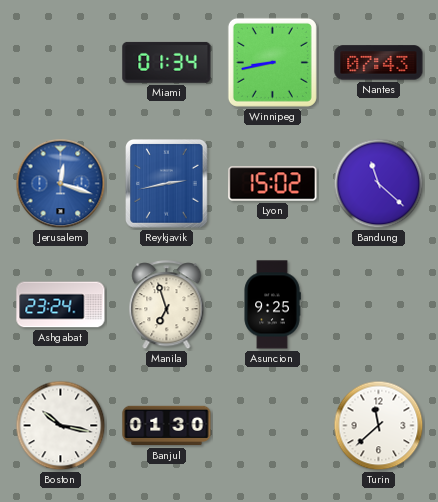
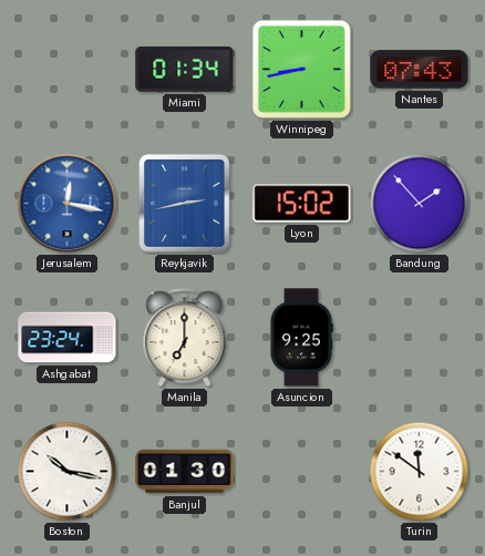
Jerusalem: 12:18 -> 12:17
Bandung: 11:22 -> 1:53
Manila: 6:57 -> 7:00
Turin: 11:38 -> 11:51
